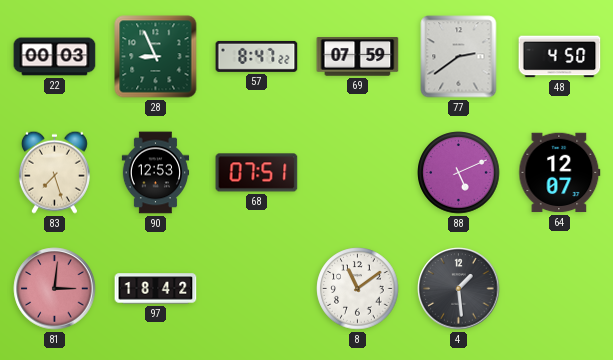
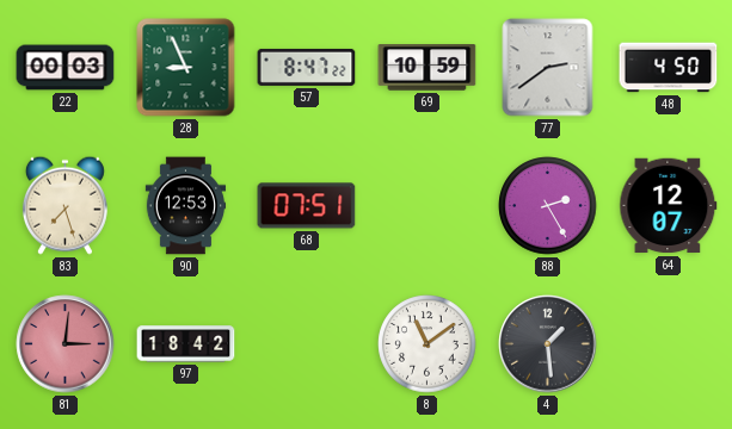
69: 07:59 -> 10:59
88: 5:11 -> 2:25
